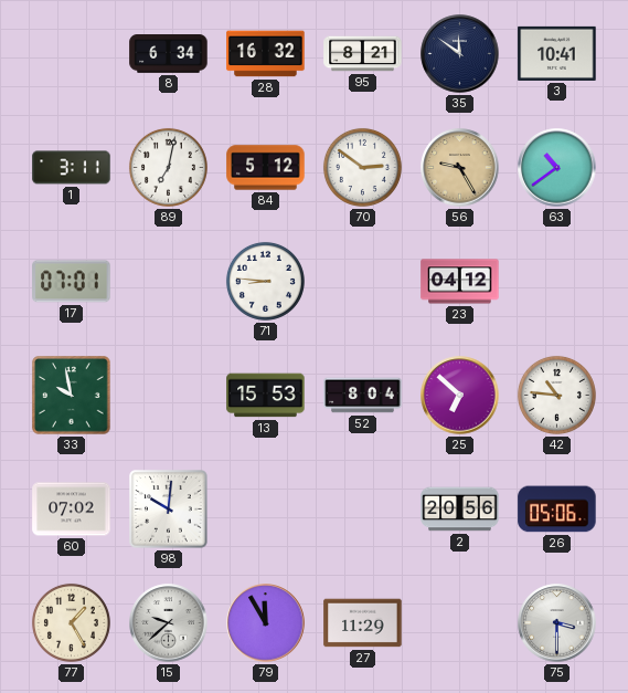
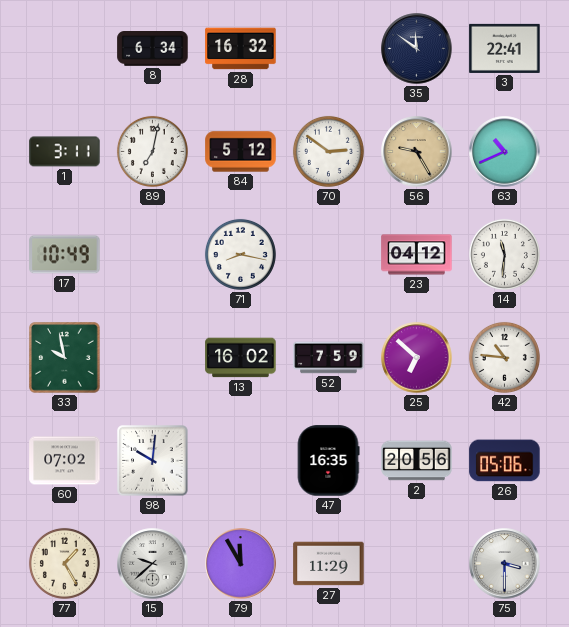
95: 8:21 -> none
3: 10:41 -> 22:41
63: 10:39 -> 10:41
17: 07:01 -> 10:49
71: 8:46 -> 8:17
14: none -> 11:31
13: 15:53 -> 16:02
52: 8:04 -> 7:59
47: none -> 16:35
